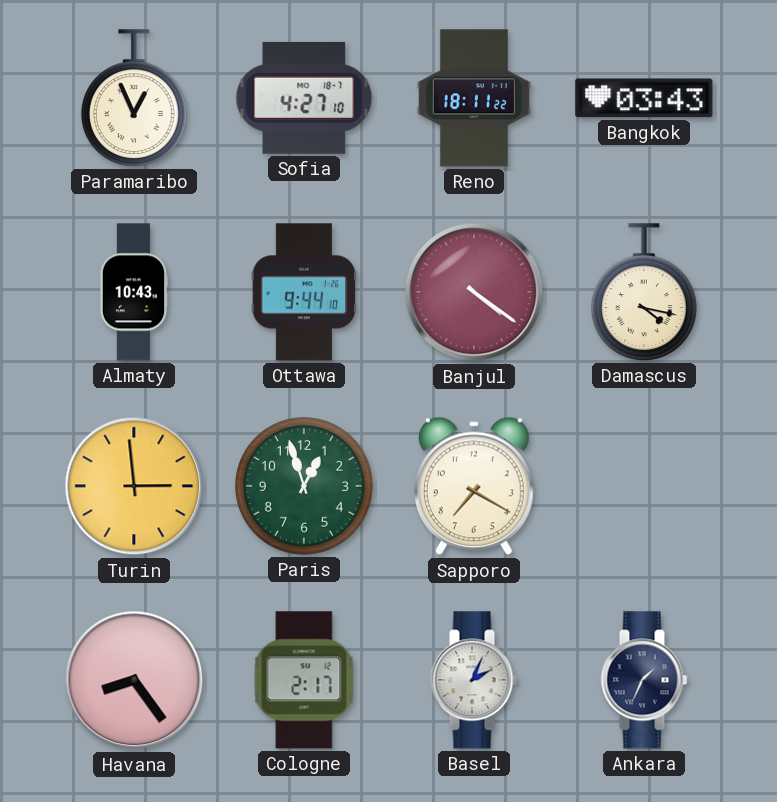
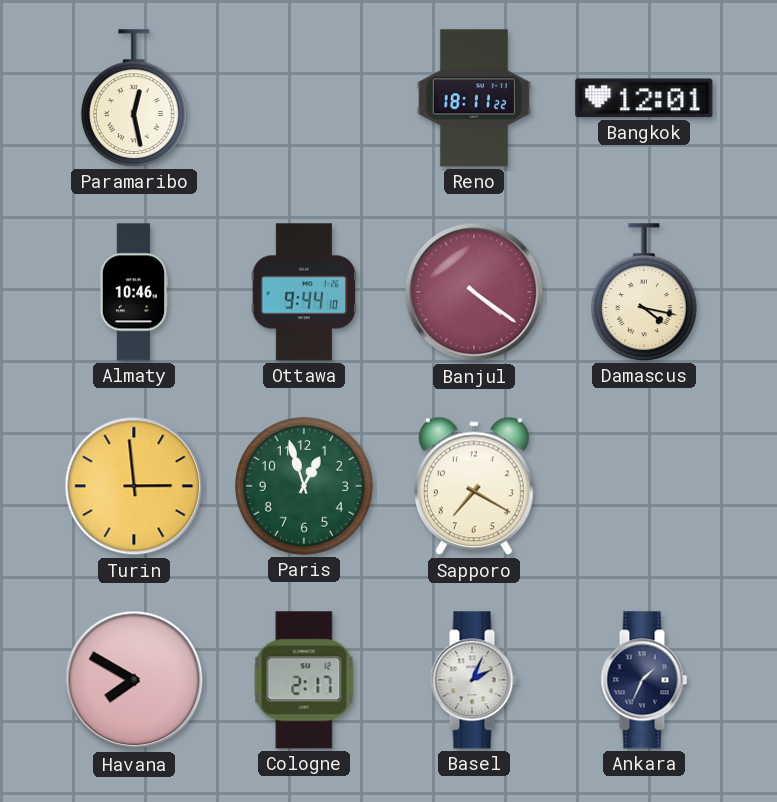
Paramaribo: 12:56 -> 12:28
Sofia: 4:27 -> none
Bangkok: 03:43 -> 12:01
Almaty: 10:43 -> 10:46
Havana: 8:24 -> 7:50
